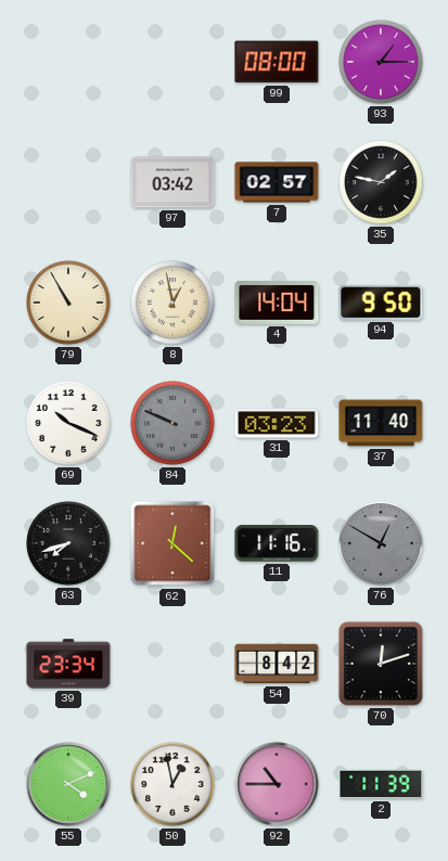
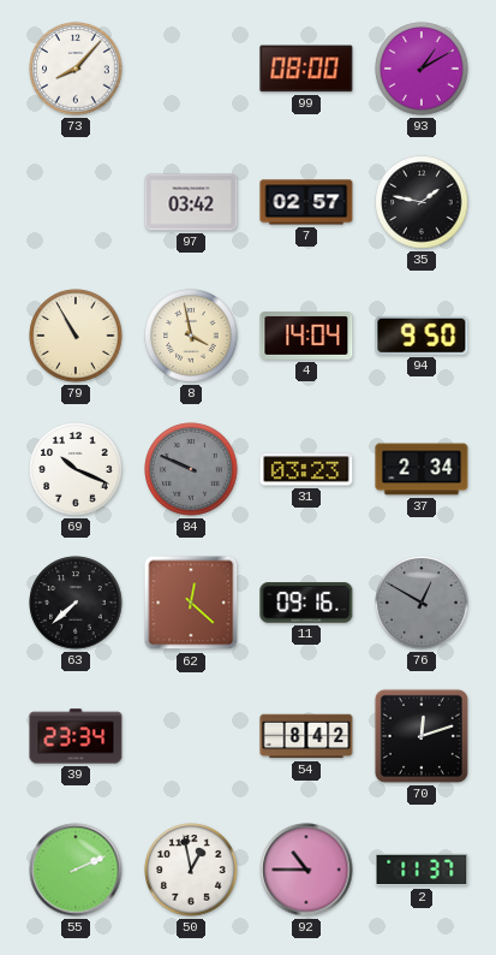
73: none -> 8:07
93: 1:15 -> 1:10
8: 12:58 -> 3:58
37: 11:40 -> 2:34
63: 7:42 -> 7:38
11: 11:16 -> 09:16
55: 4:11 -> 2:11
2: 11:39 -> 11:37
